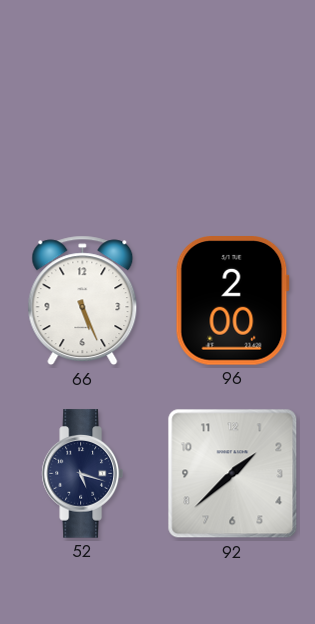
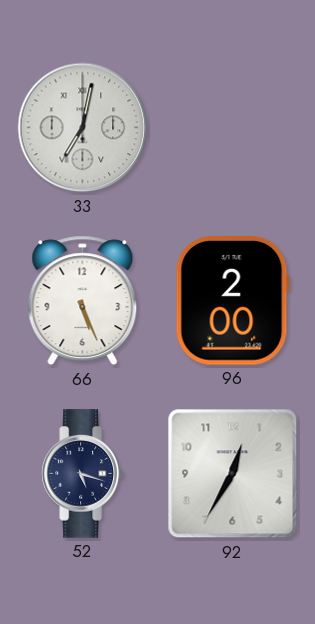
33: none -> 7:02
92: 1:38 -> 12:35
